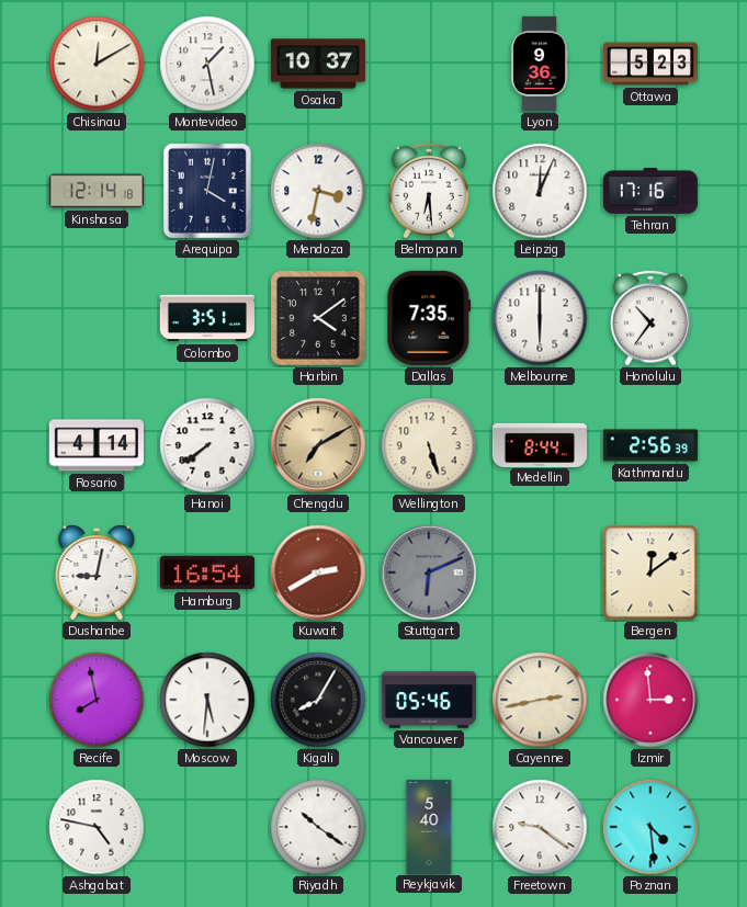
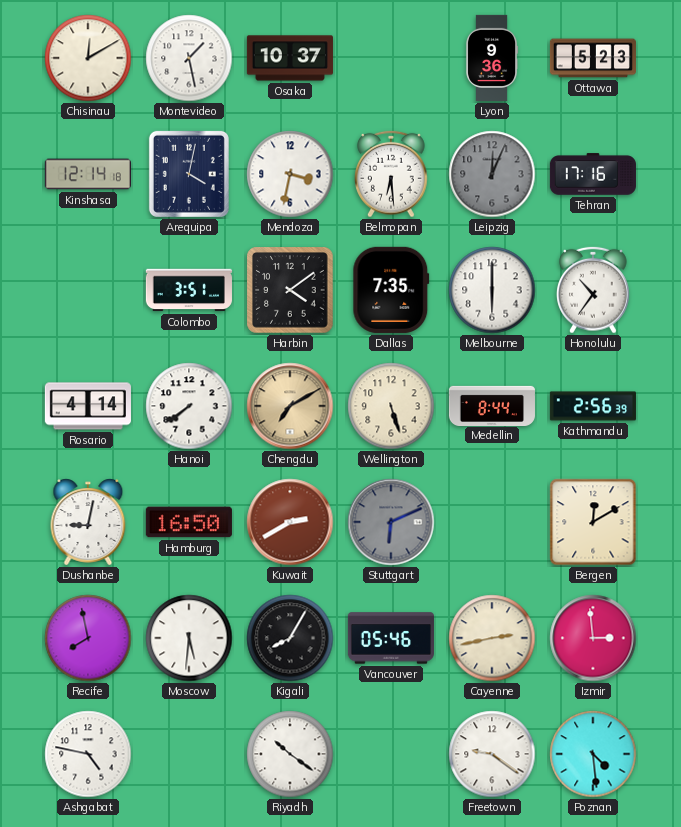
Leipzig dial: white -> grey
Hamburg: 16:54 -> 16:50
Bergen: 12:09 -> 12:10
Reykjavik: 5:40 -> none
